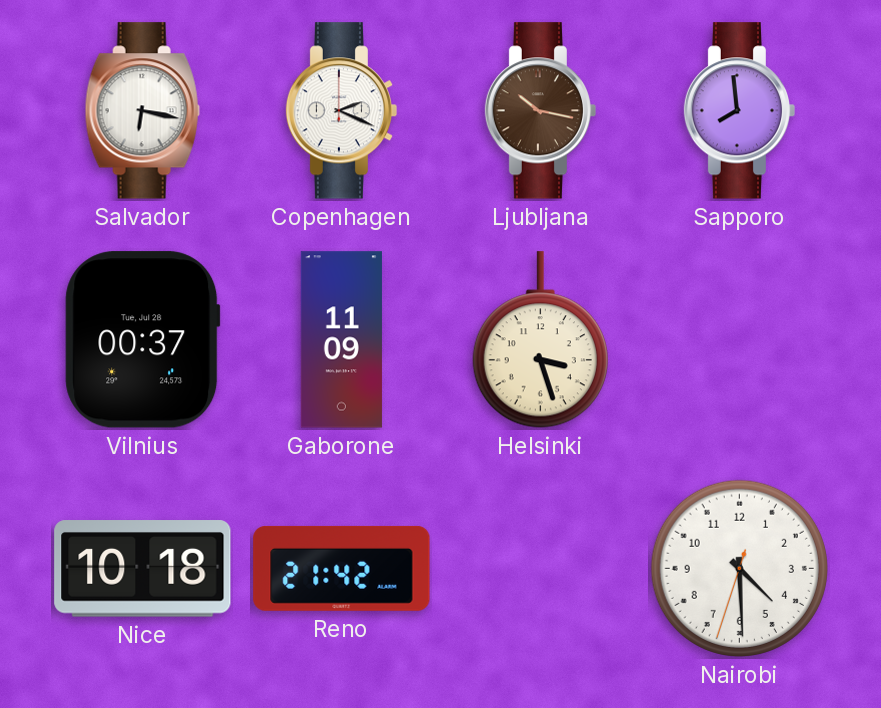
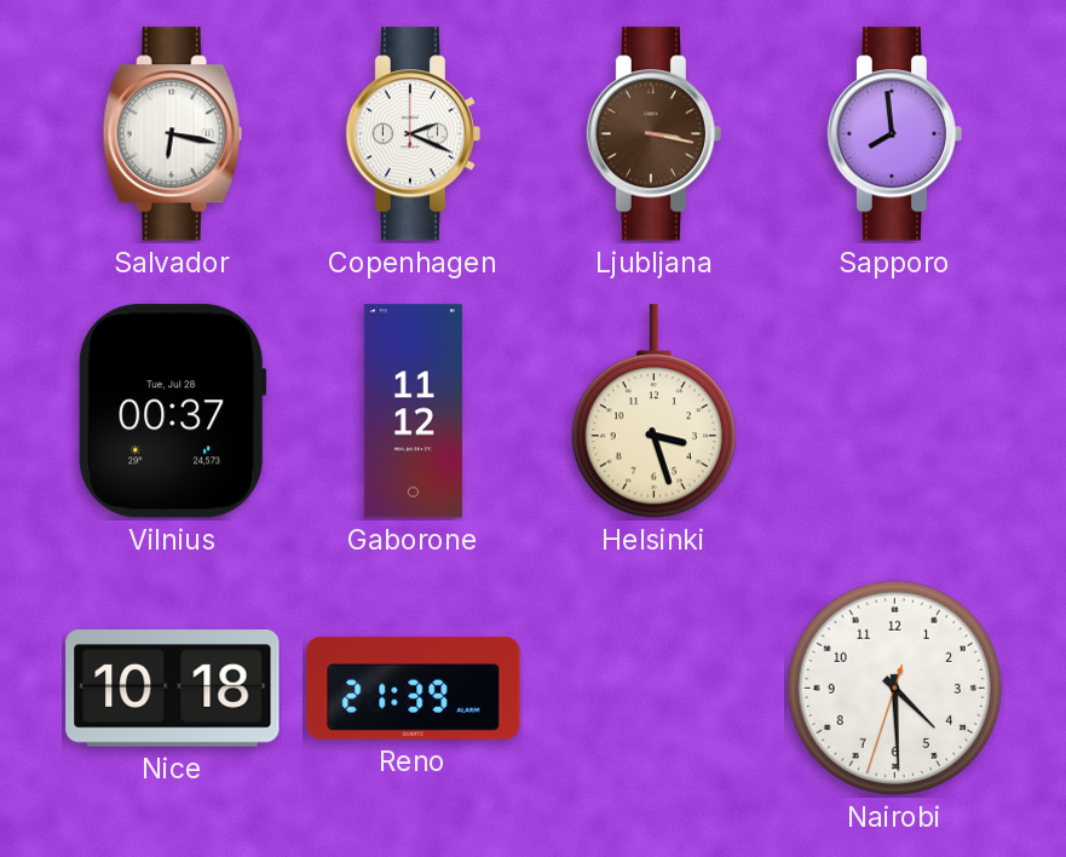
Ljubljana: 10:17 -> 3:17
Gaborone: 11:09 -> 11:12
Reno: 21:42 -> 21:39
